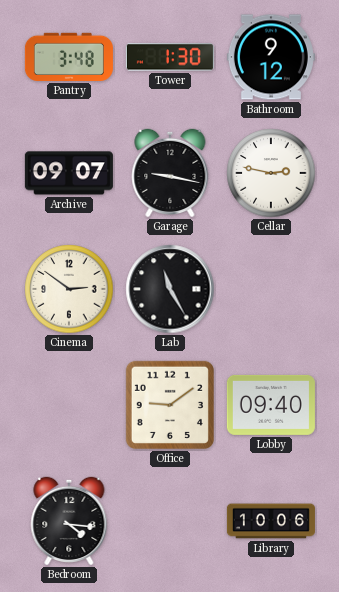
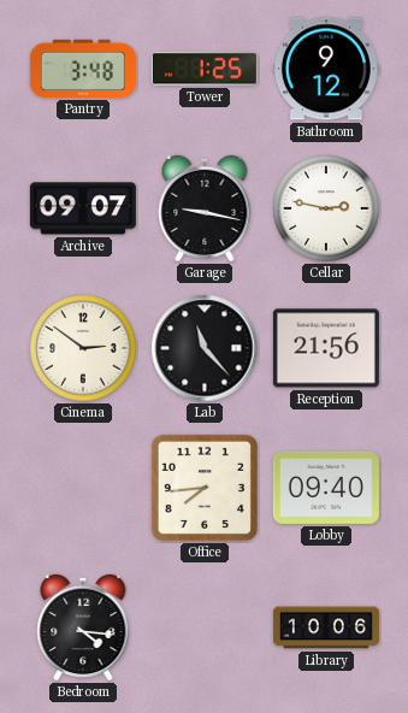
Tower: 1:30 -> 1:25
Lab: 11:25 -> 11:23
Reception: none -> 21:56
Office: 9:09 -> 7:44
